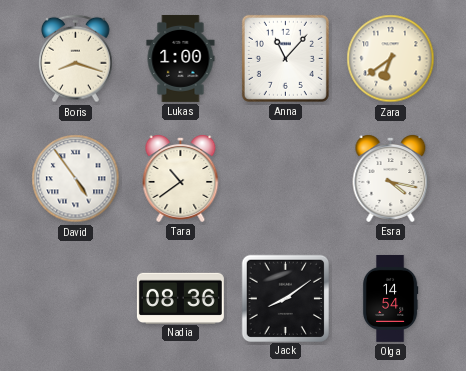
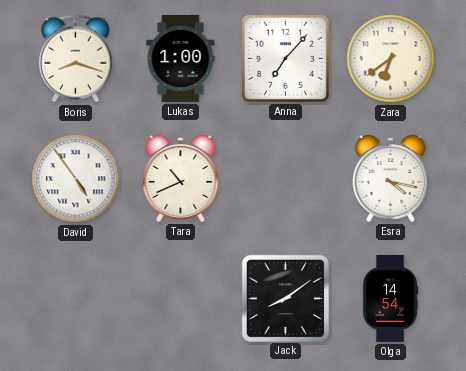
Anna: 11:07 -> 7:07
Tara: 10:39 -> 10:41
Nadia: 08:36 -> none
